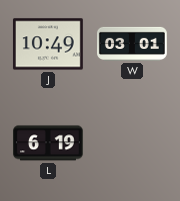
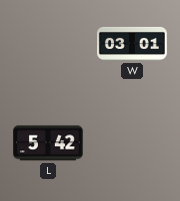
J: 10:49 -> none
L: 6:19 -> 5:42
